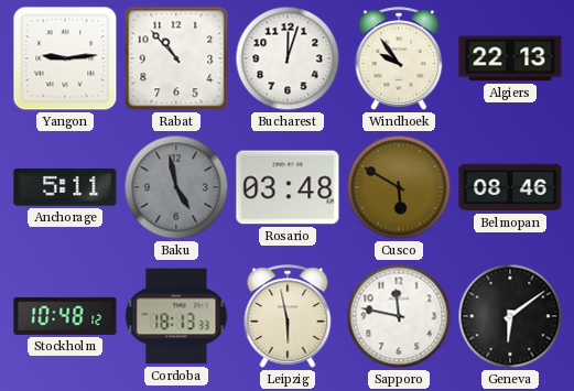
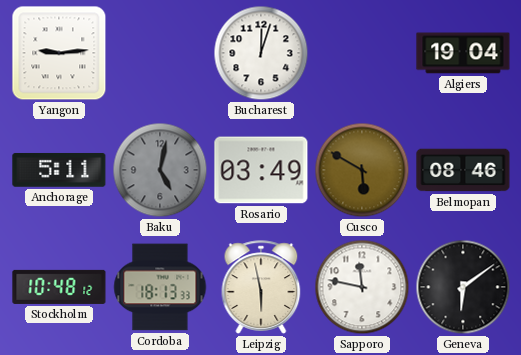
Rabat: 10:53 -> none
Windhoek: 9:54 -> none
Algiers: 22:13 -> 19:04
Baku: 4:58 -> 5:02
Rosario: 03:48 -> 03:49
